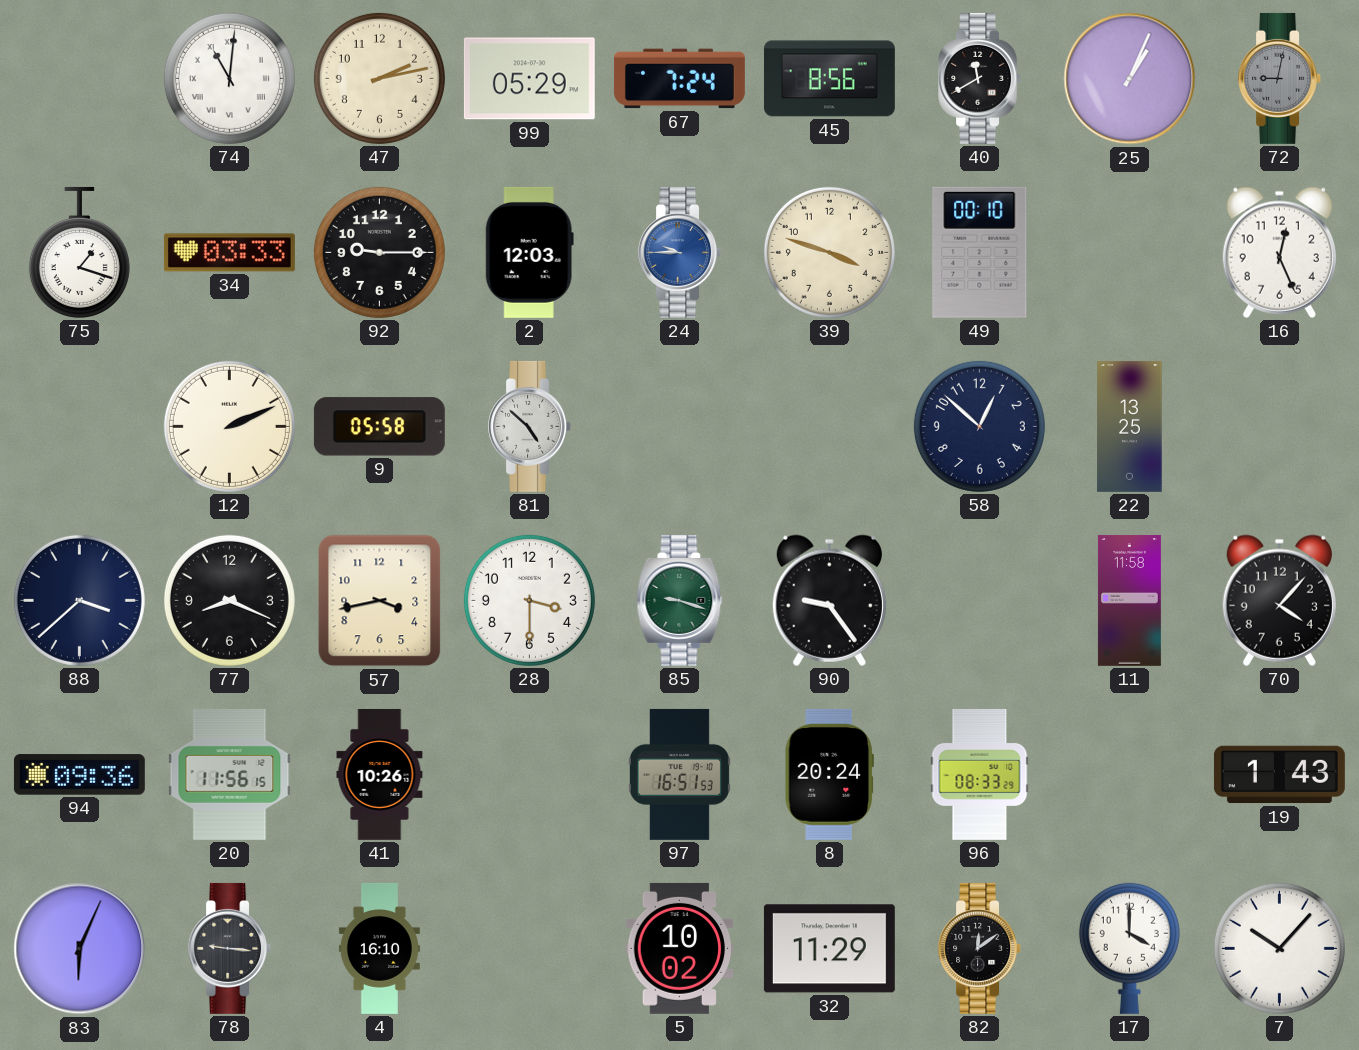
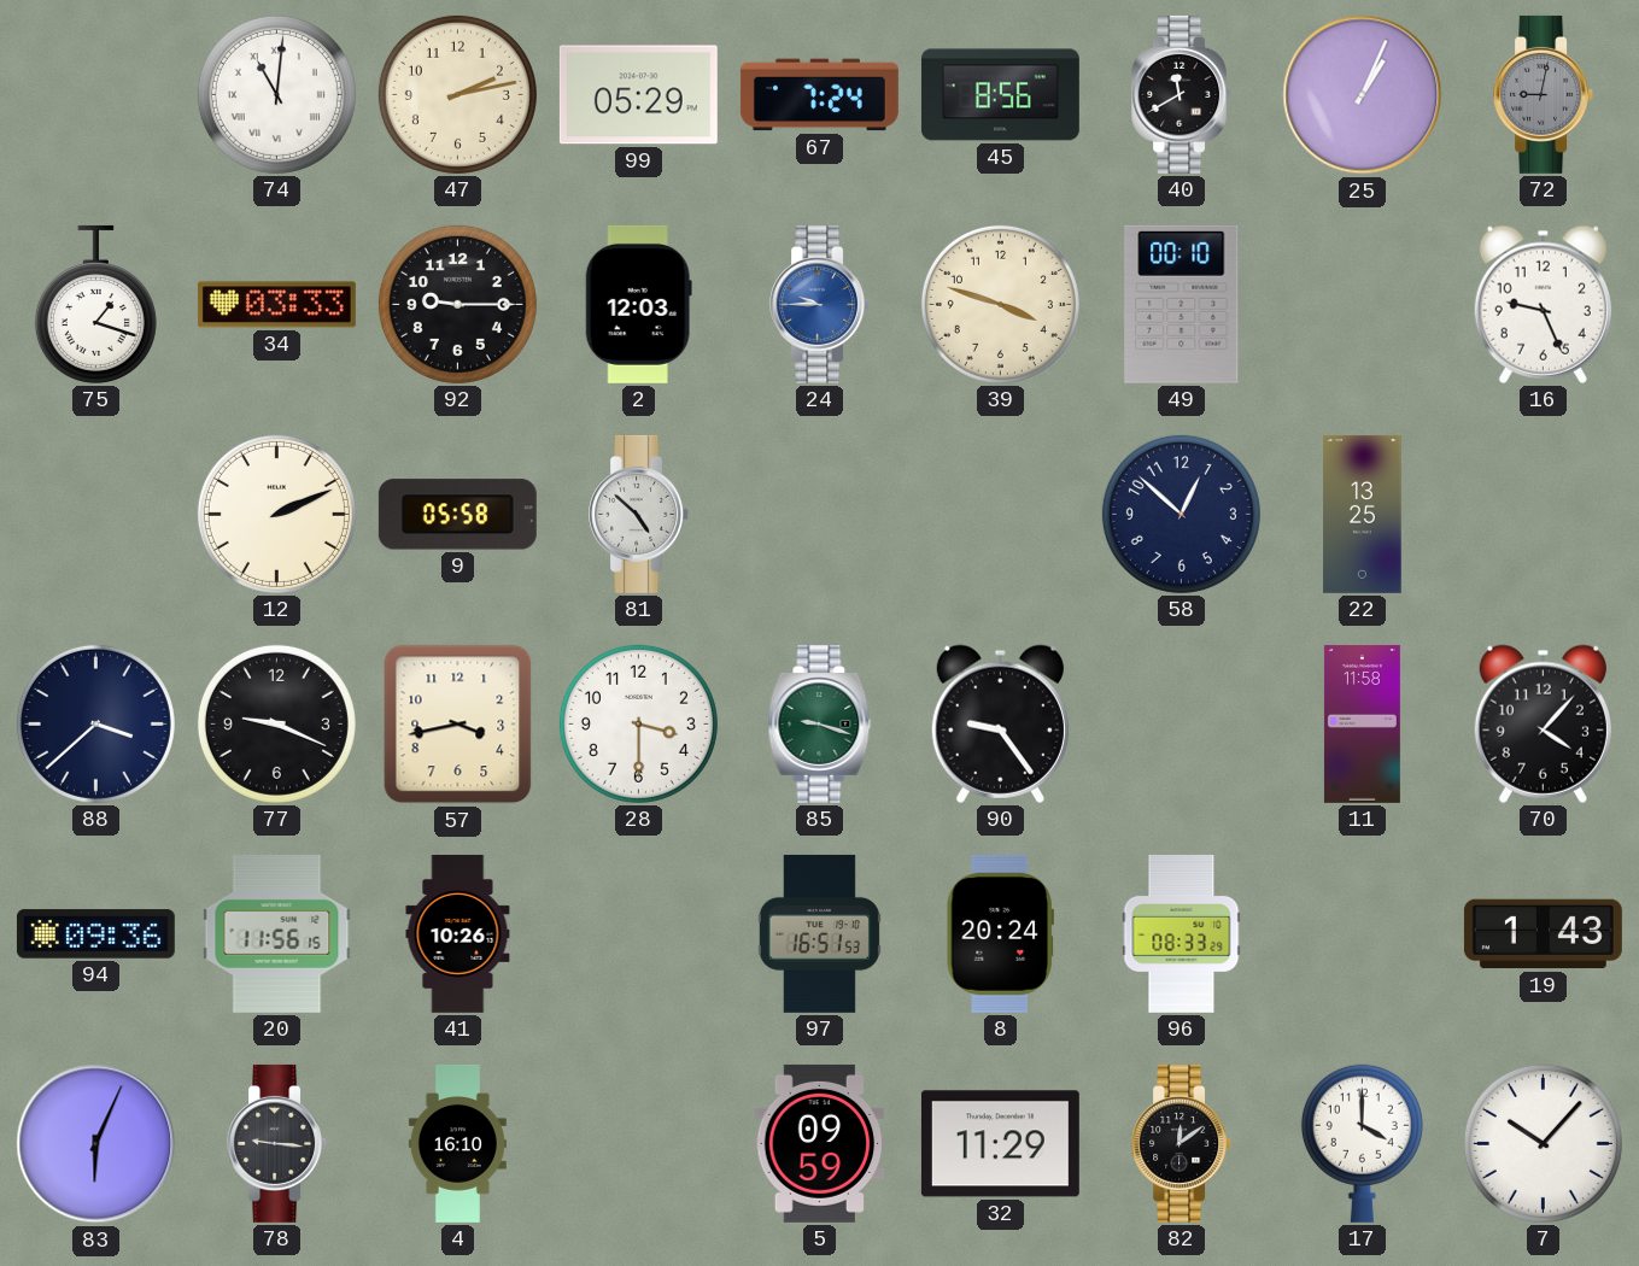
16: 12:26 -> 9:26
77: 8:19 -> 9:19
5: 10:02 -> 09:59
